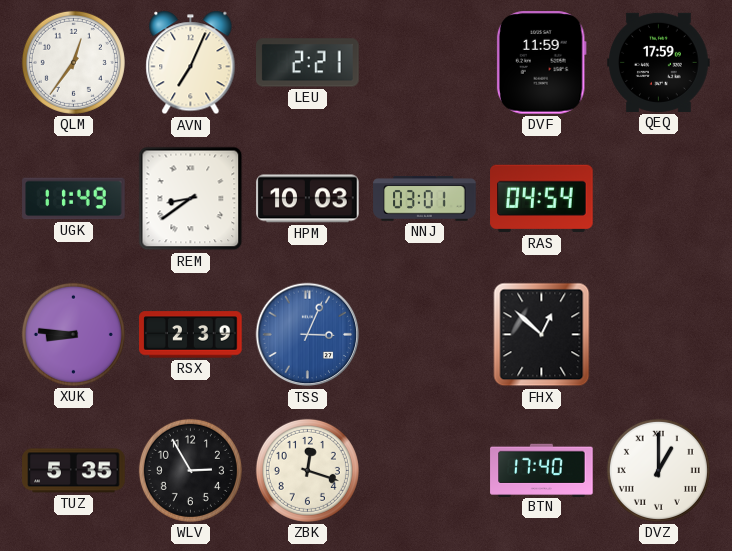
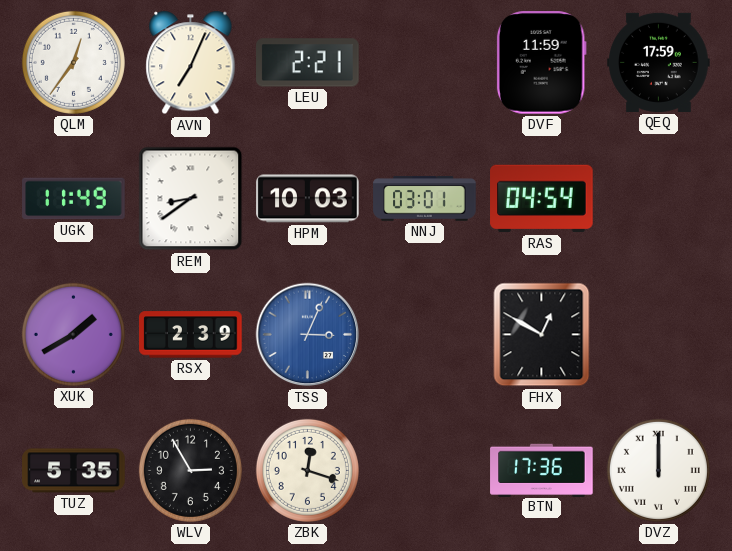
XUK: 8:46 -> 1:40
FHX: 12:52 -> 12:50
BTN: 17:40 -> 17:36
DVZ: 1:00 -> 12:00
